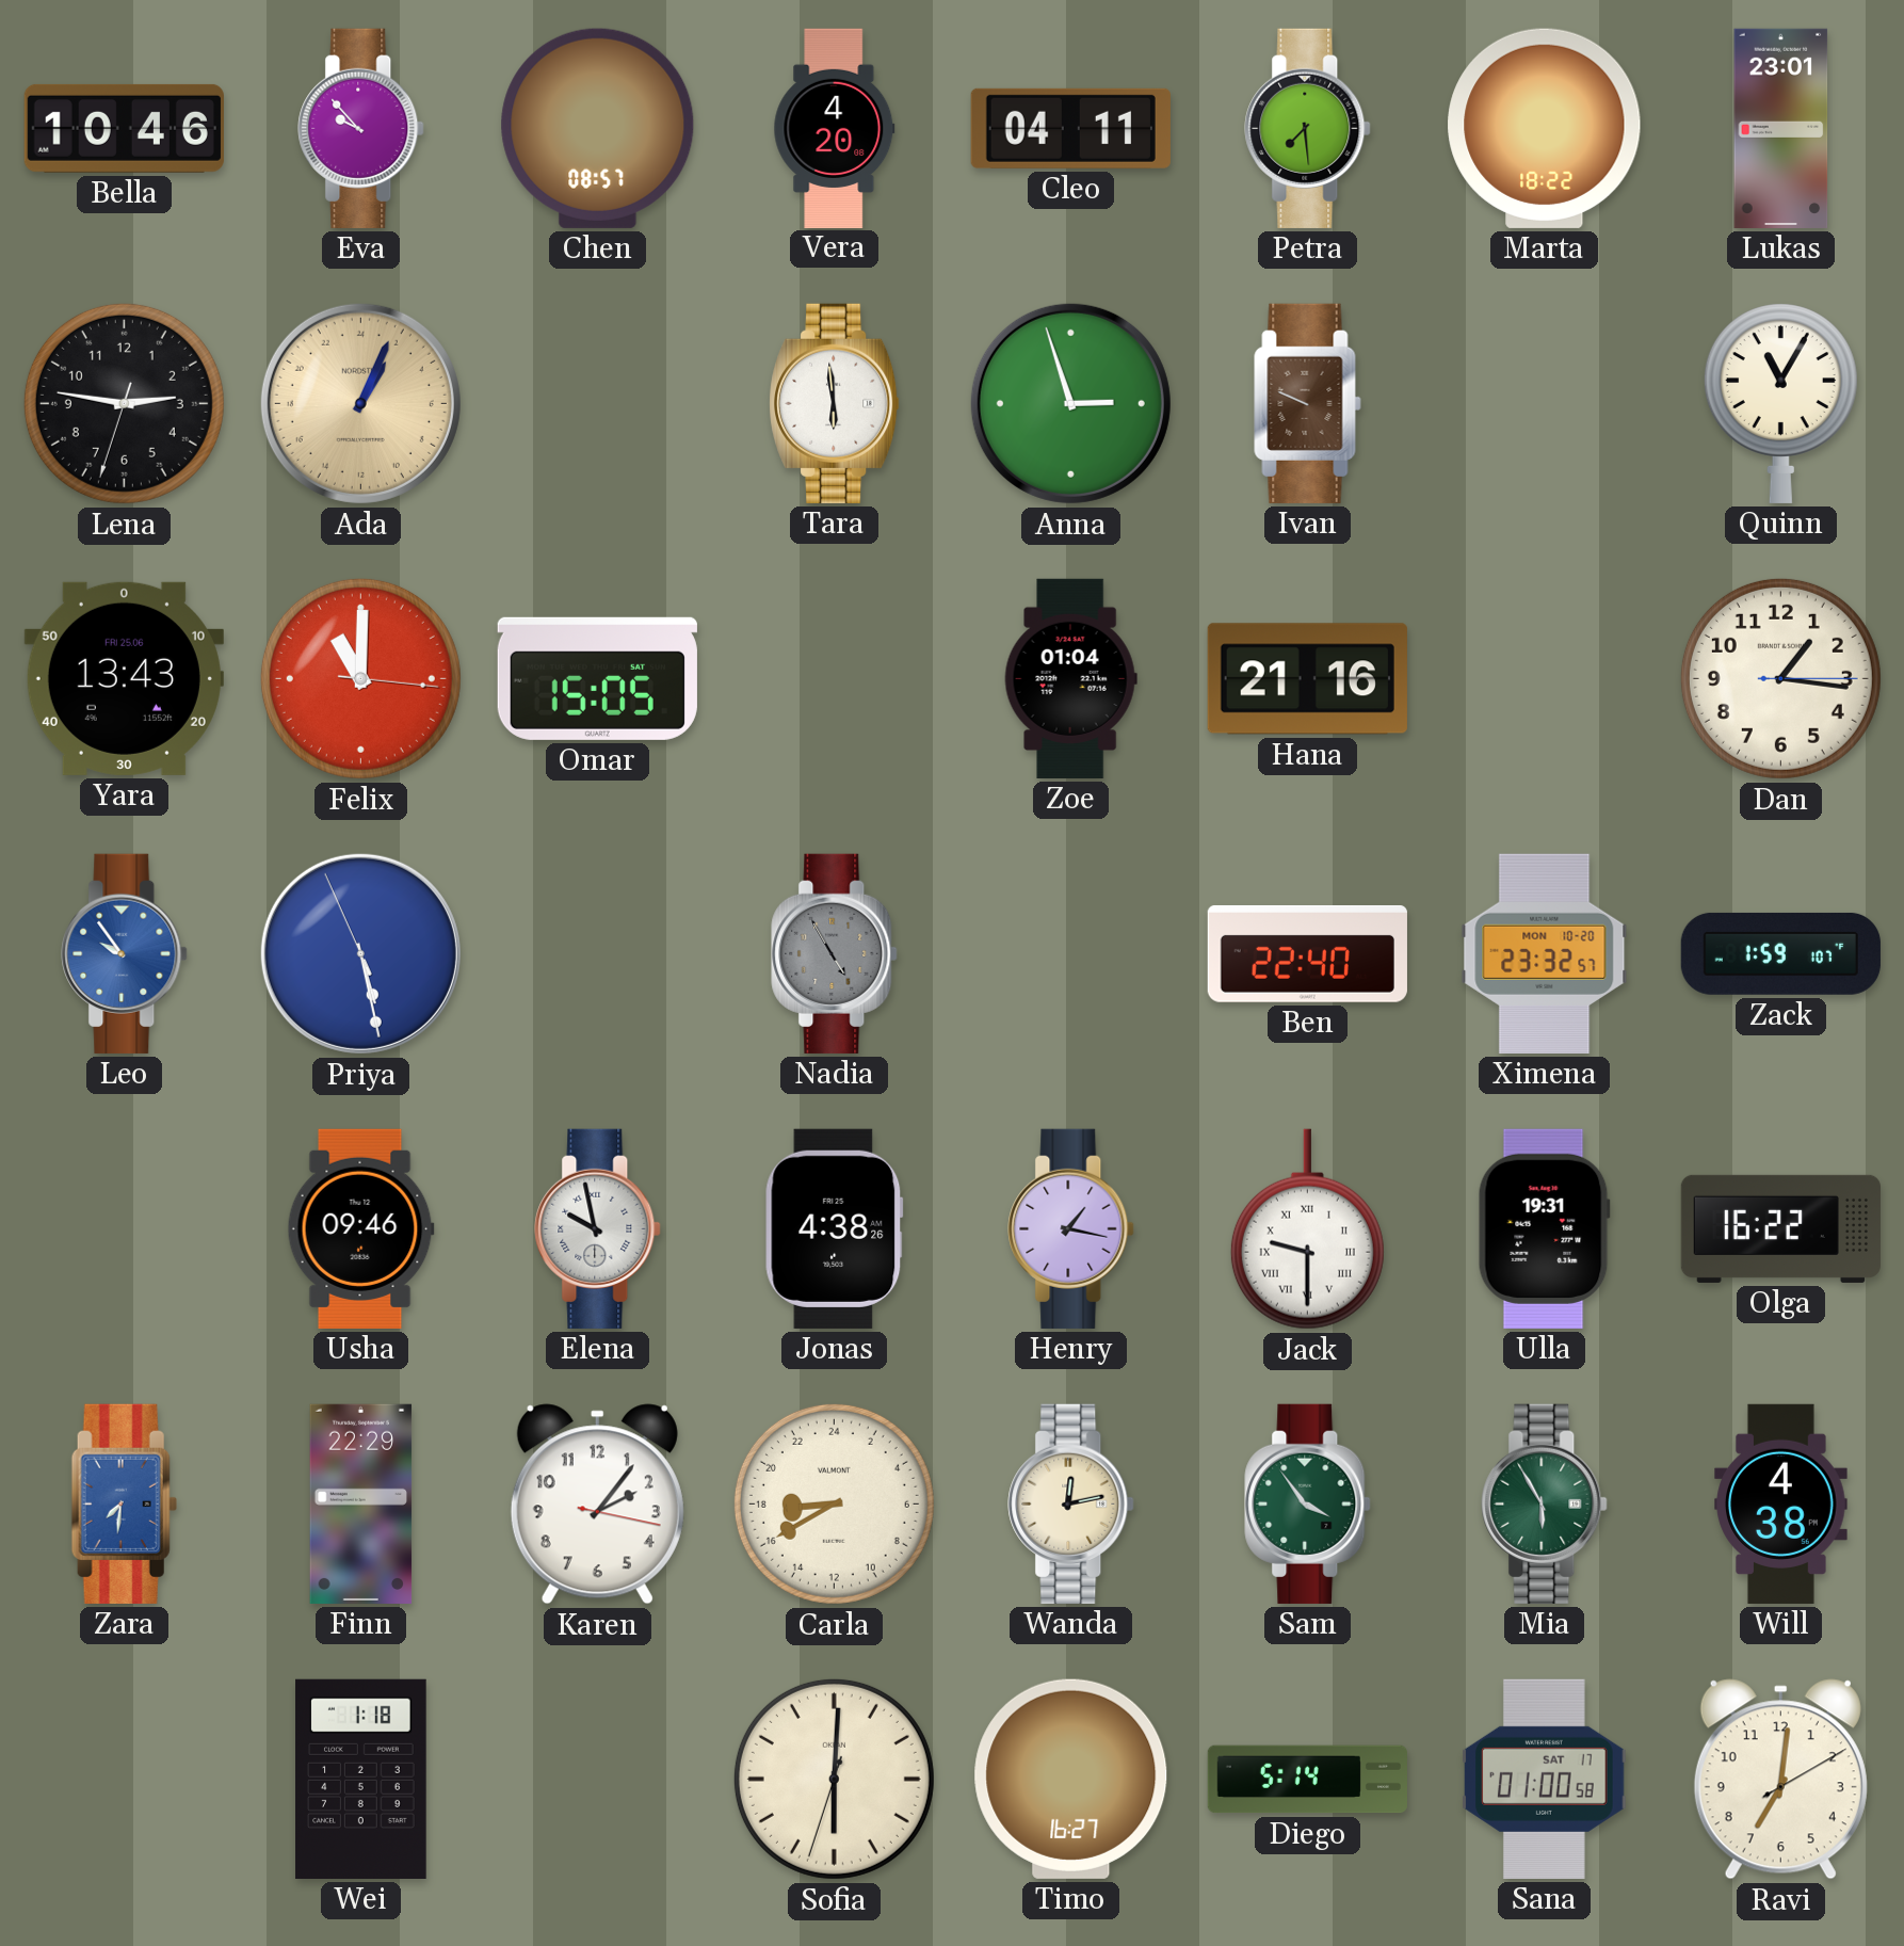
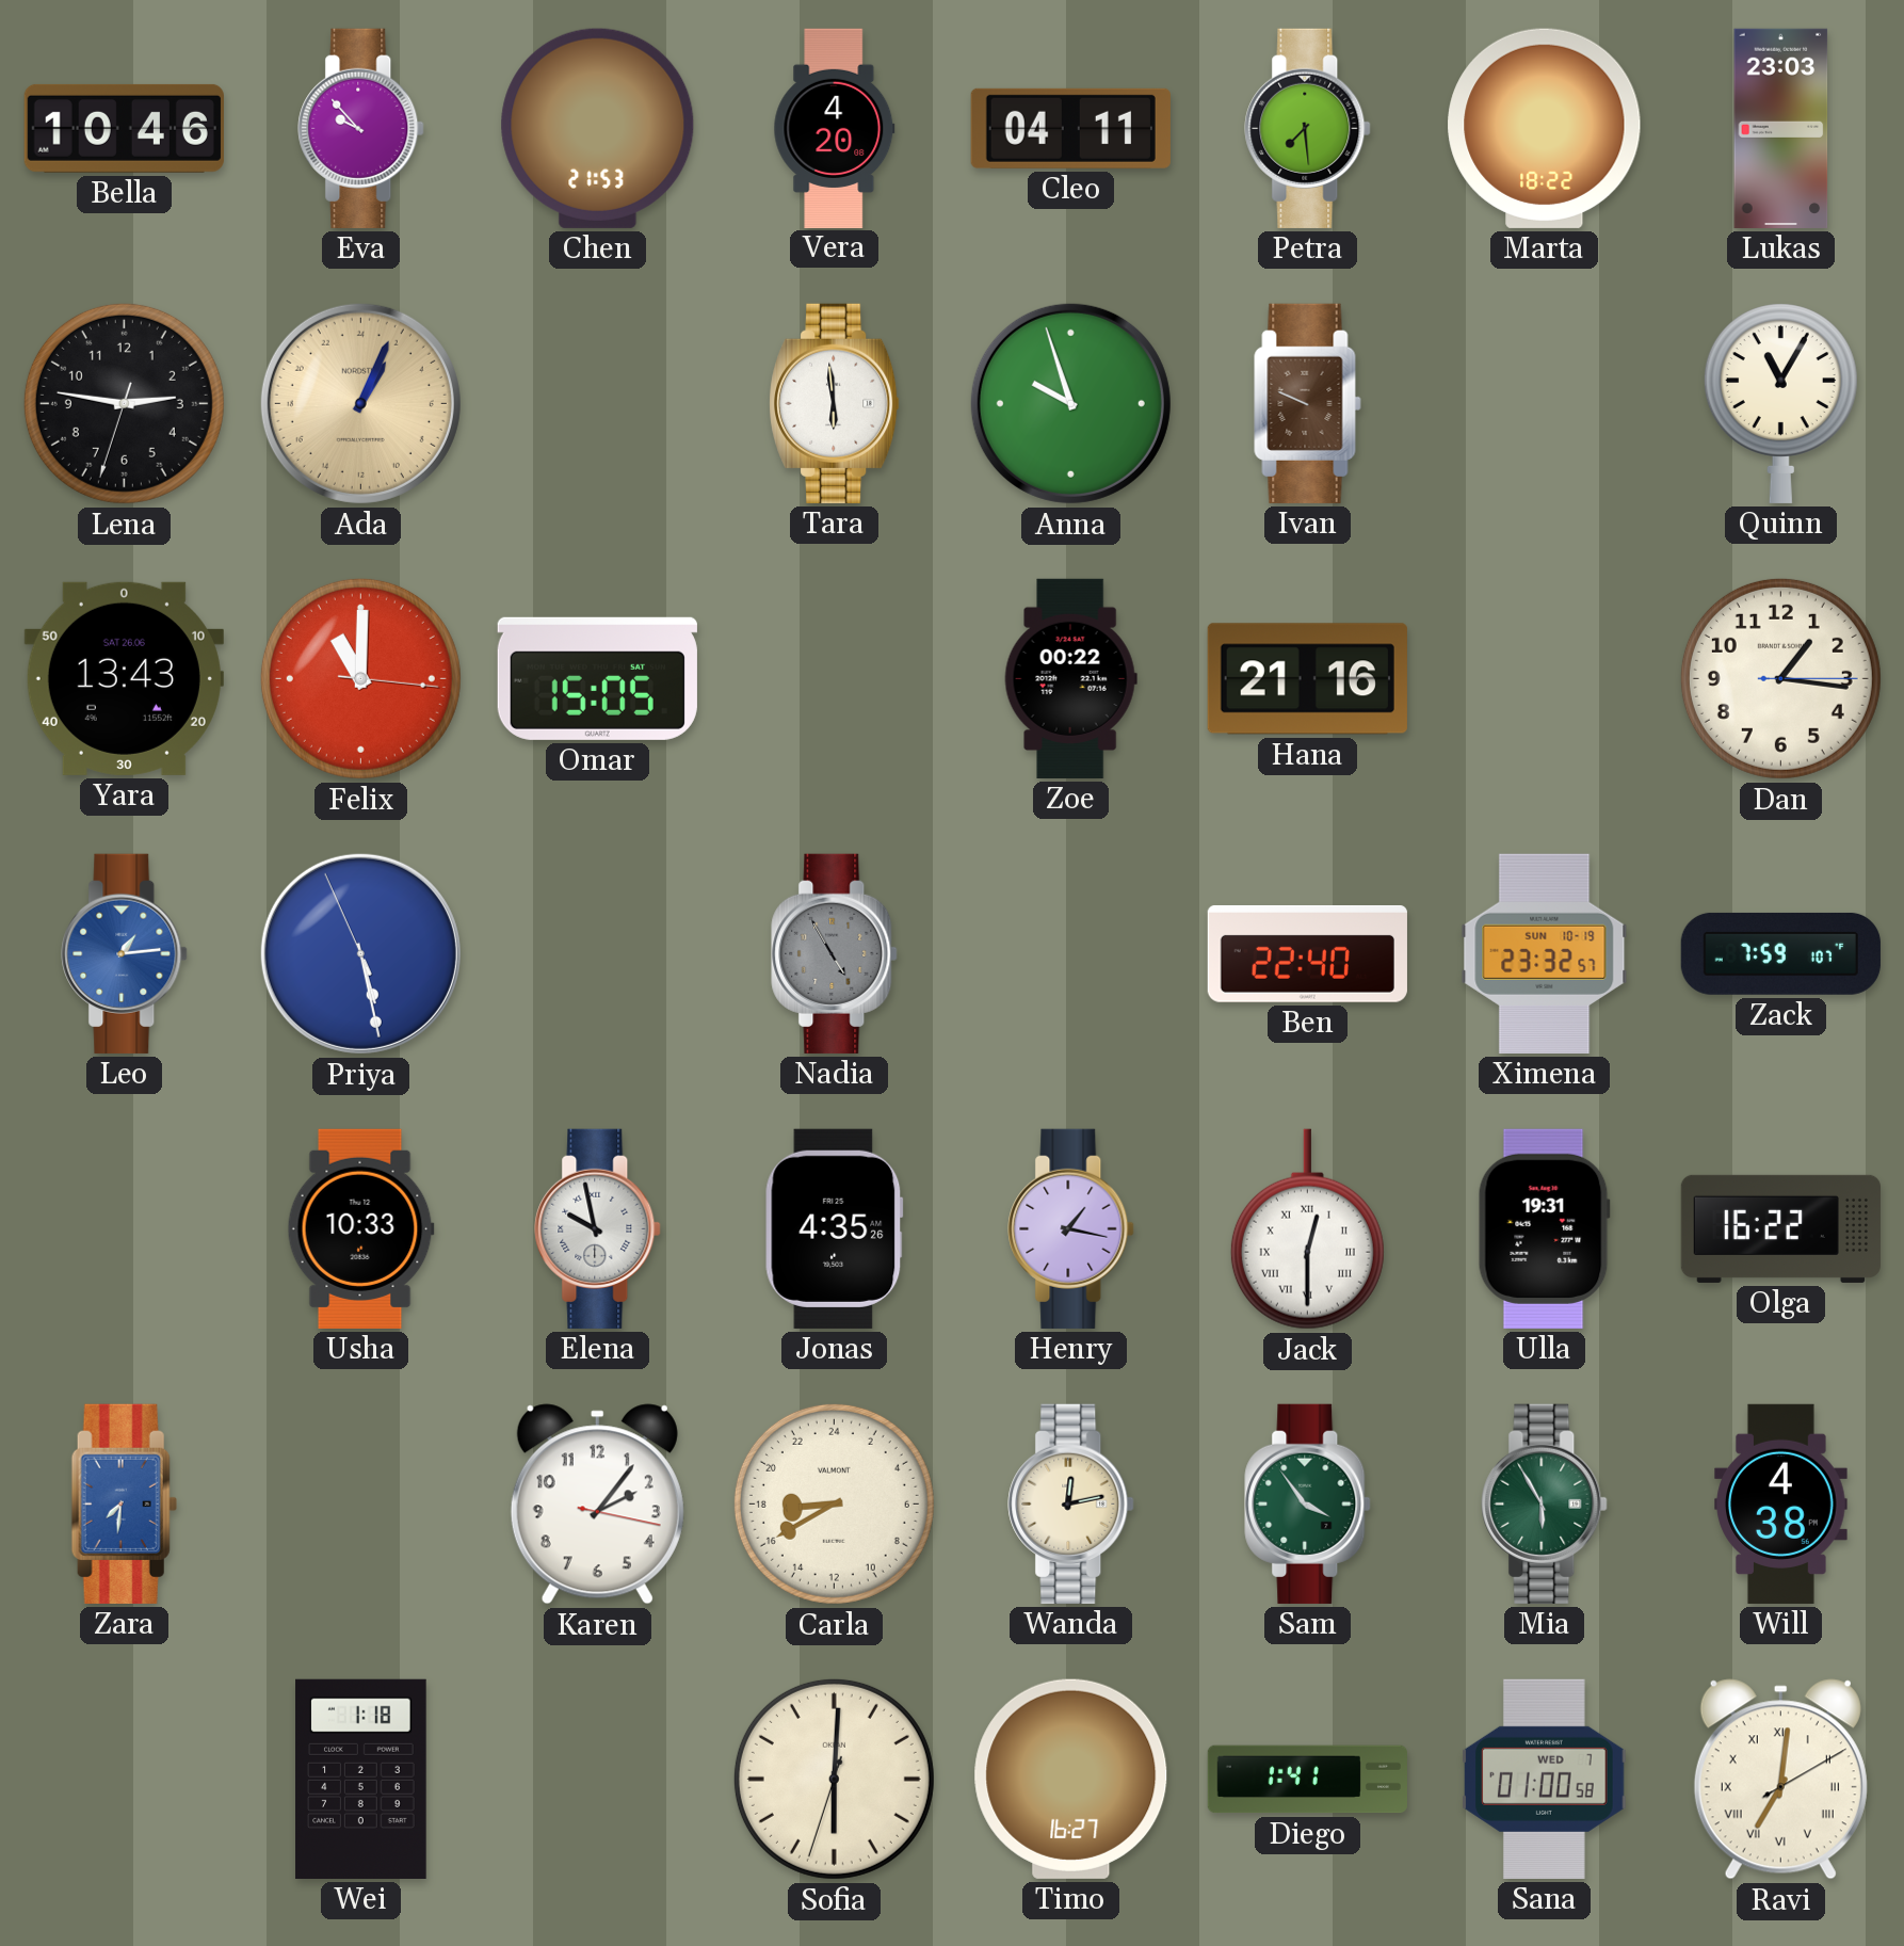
Chen: 08:57 -> 21:53
Lukas: 23:01 -> 23:03
Anna: 2:57 -> 9:57
Yara date: FRI 25.06 -> SAT 26.06
Zoe: 01:04 -> 00:22
Leo: 9:54 -> 1:14
Ximena date: MON 10-20 -> SUN 10-19
Zack: 1:59 -> 7:59
Usha: 09:46 -> 10:33
Jonas: 4:38 -> 4:35
Jack: 9:30 -> 12:30
Finn: 22:29 -> none
Diego: 5:14 -> 1:41
Sana date: SAT 17 -> WED 7
Ravi numerals: Arabic -> Roman
